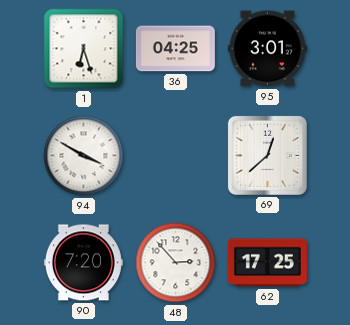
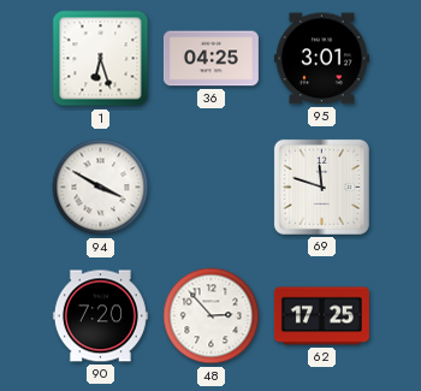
69: 12:38 -> 11:48
